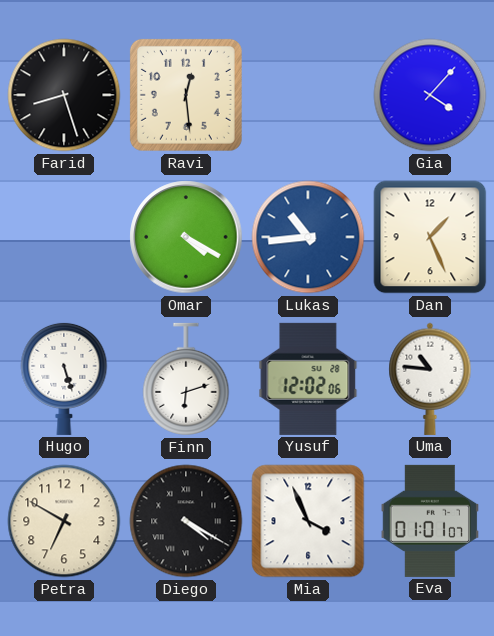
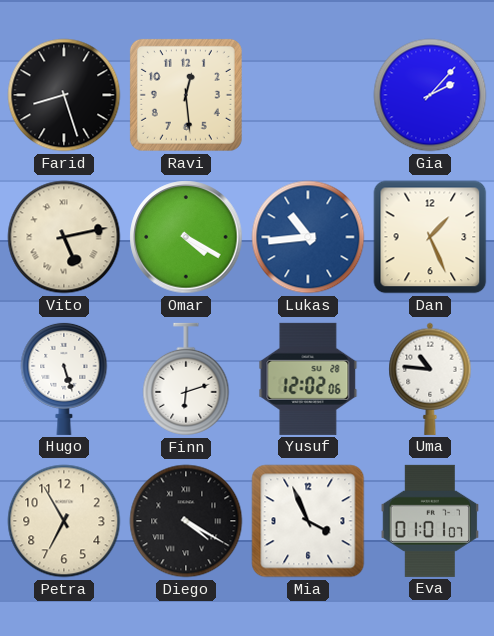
Gia: 4:07 -> 2:07
Vito: none -> 5:13
Petra: 6:50 -> 6:55
